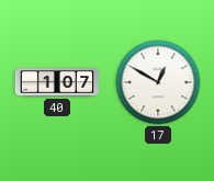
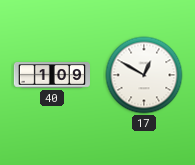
40: 1:07 -> 1:09
